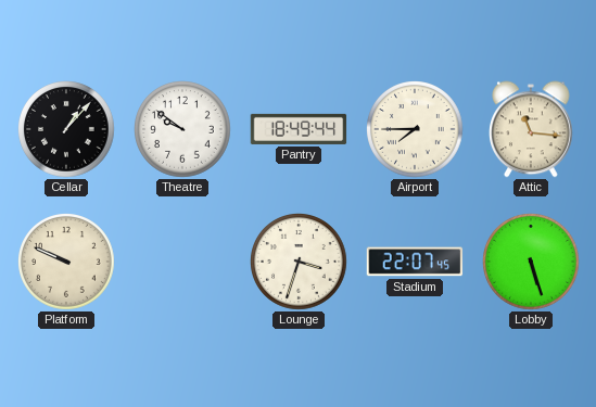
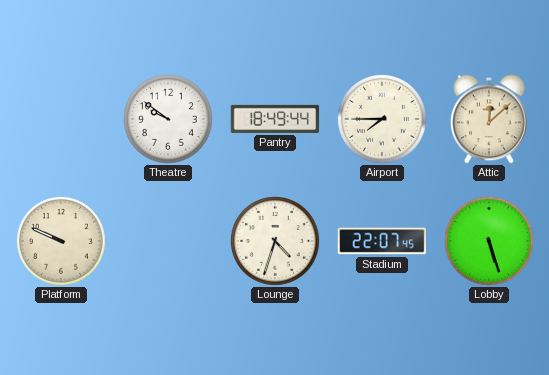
Cellar: 1:07 -> none
Attic: 11:16 -> 12:08
Lounge: 3:33 -> 4:33
